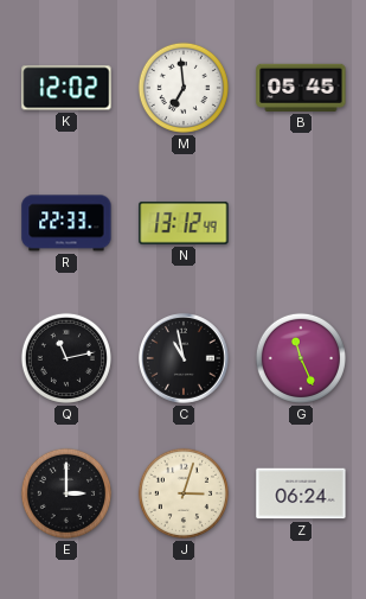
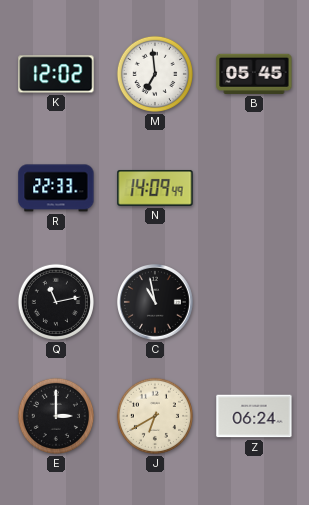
N: 13:12 -> 14:09
G: 11:26 -> none
J: 3:03 -> 6:40
